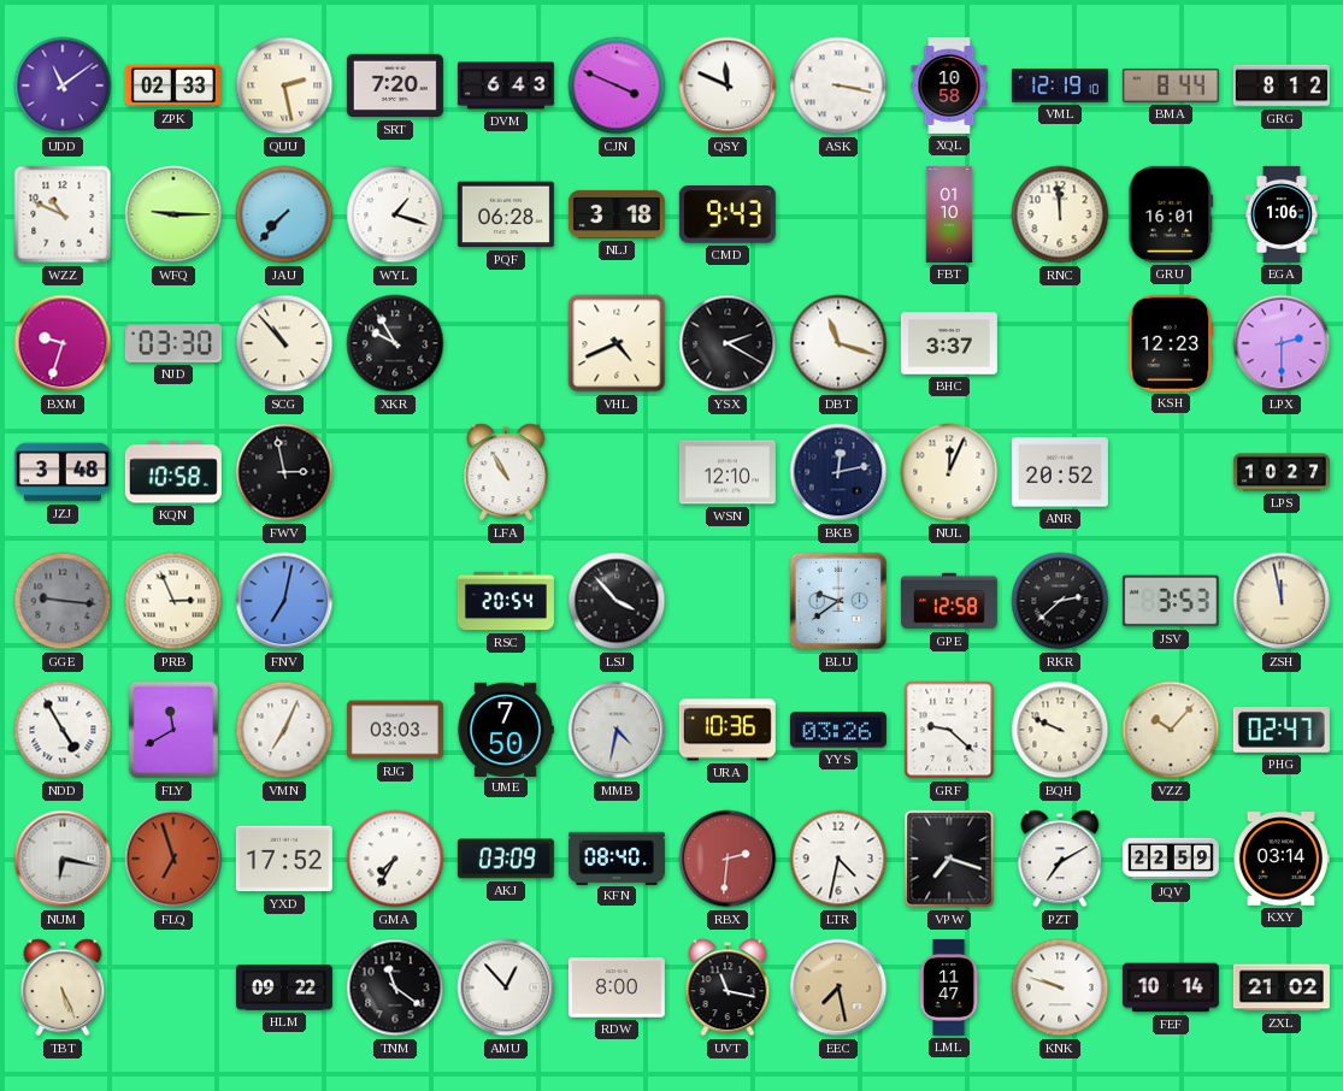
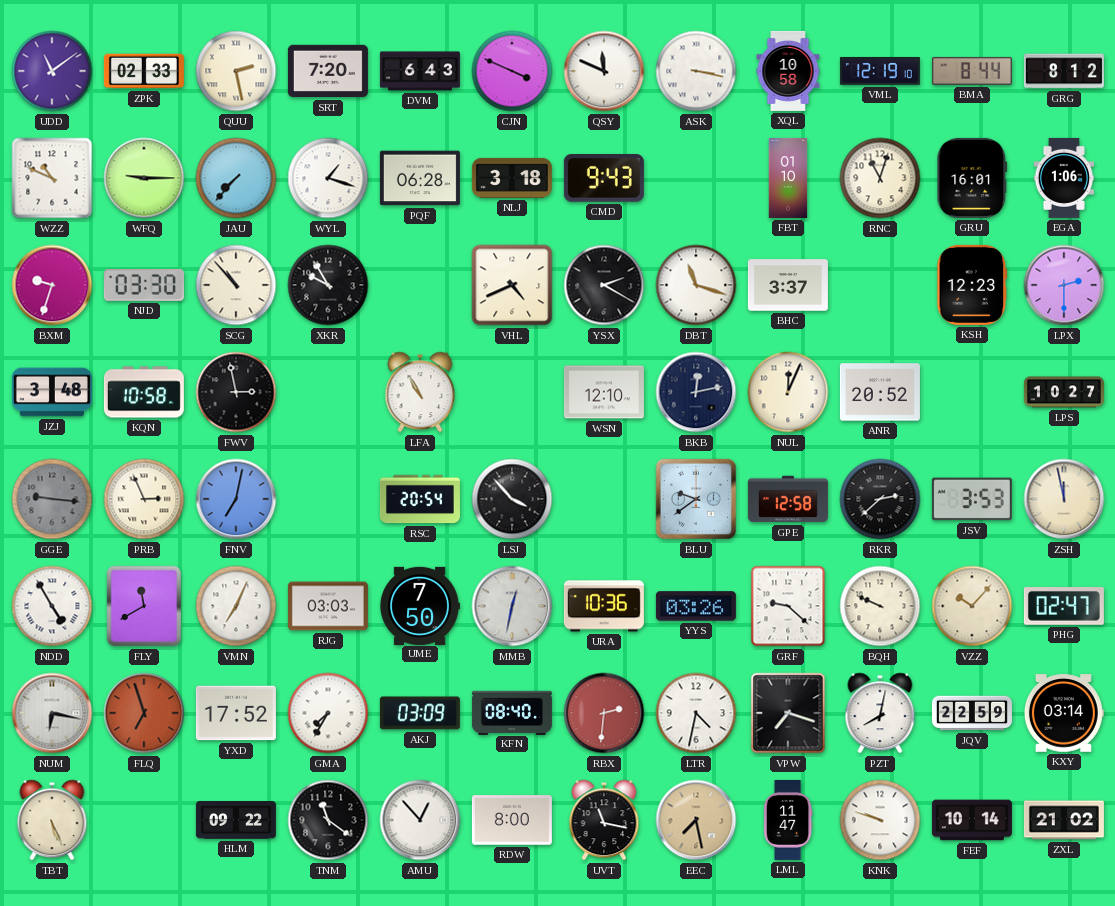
RNC: 11:59 -> 11:03
MMB: 4:32 -> 12:32
PZT: 7:10 -> 8:02
